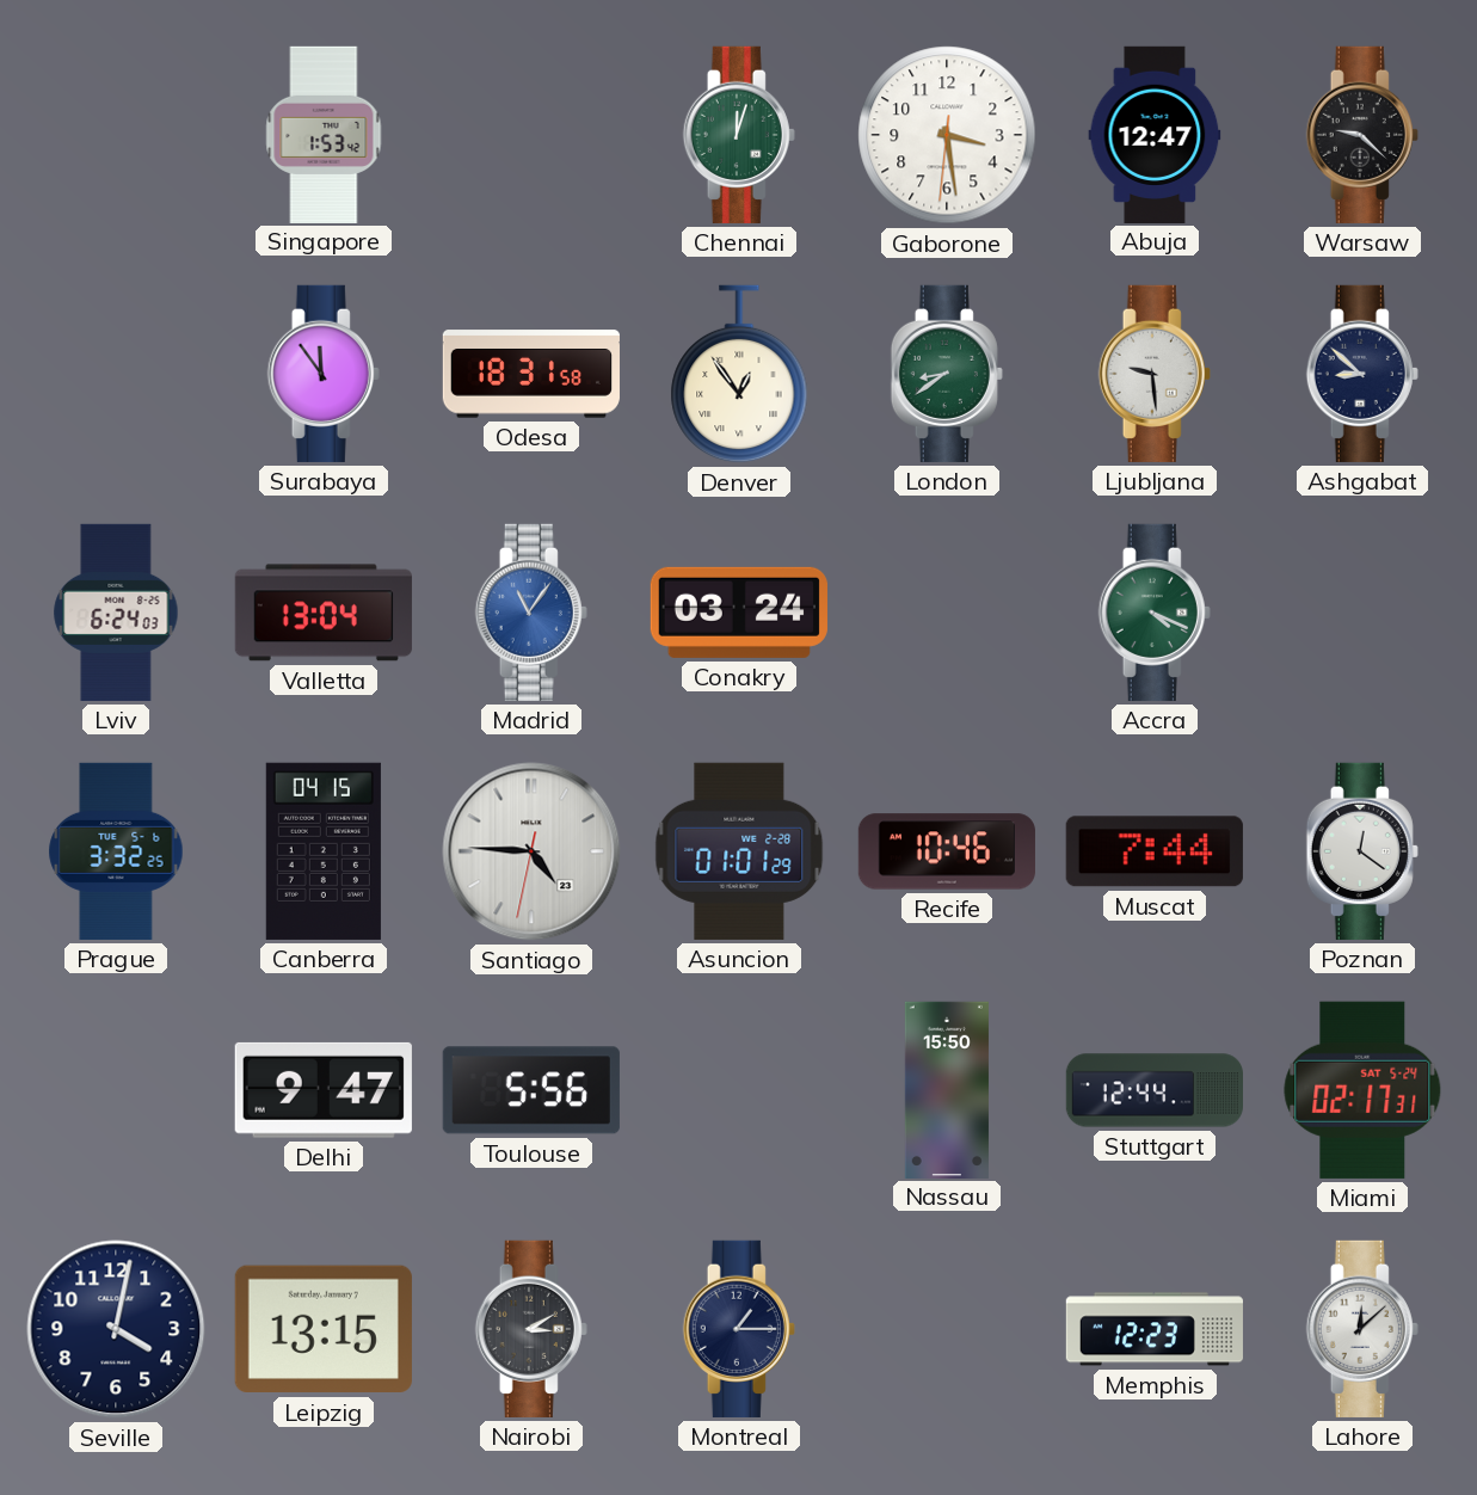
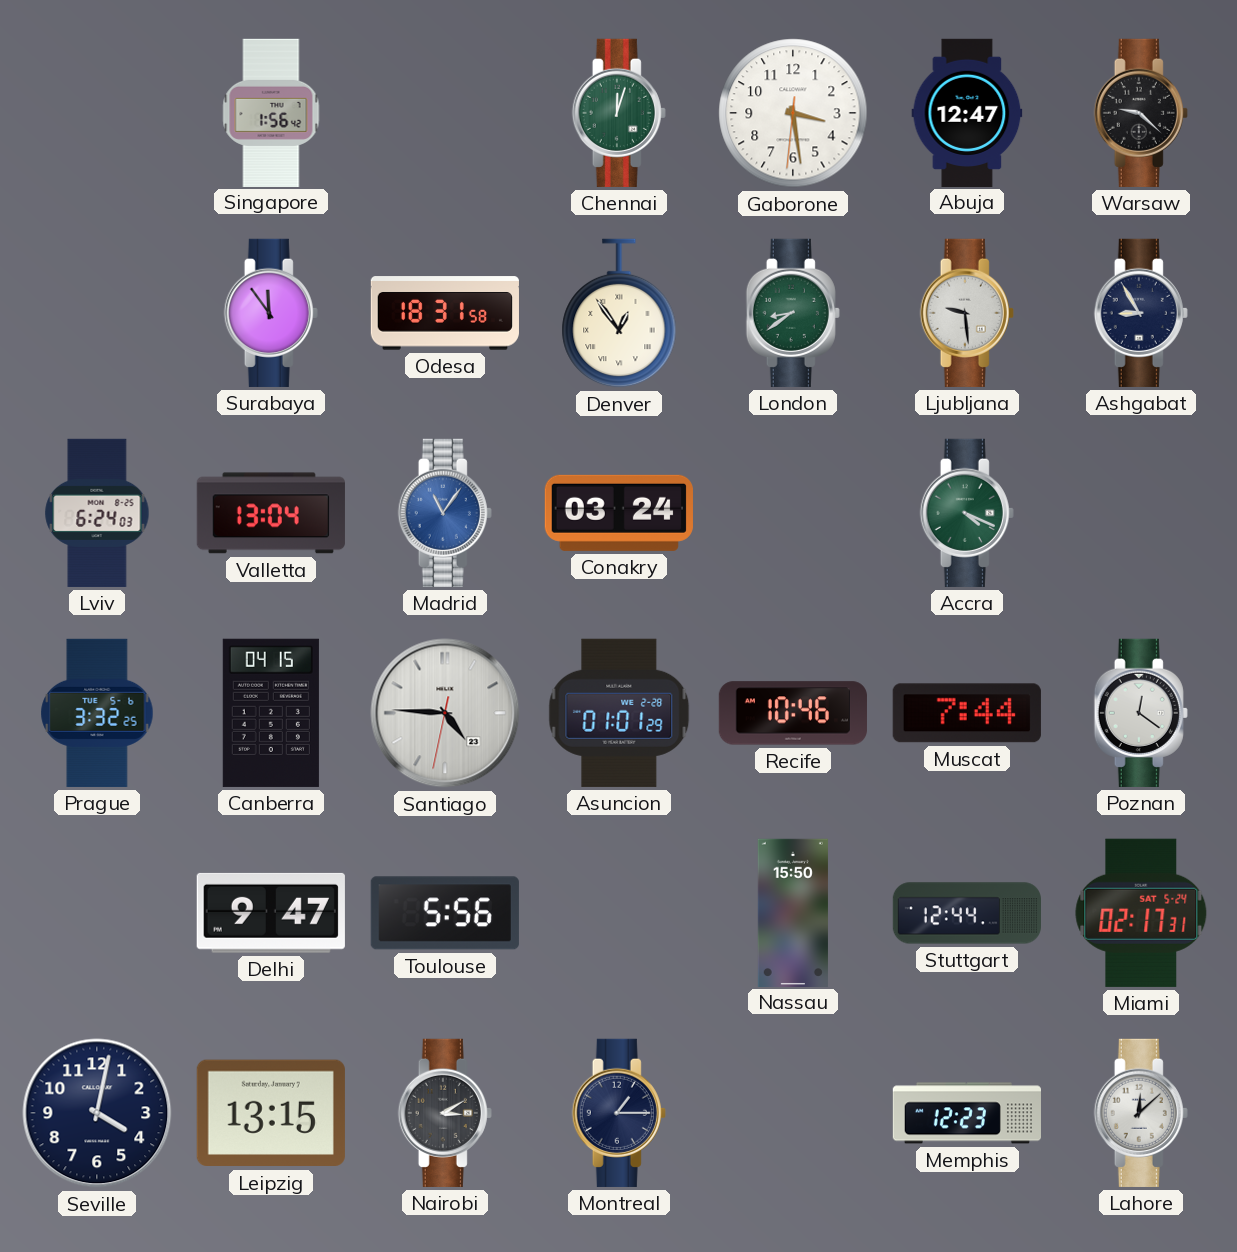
Singapore: 1:53 -> 1:56
Ashgabat: 8:52 -> 8:55
